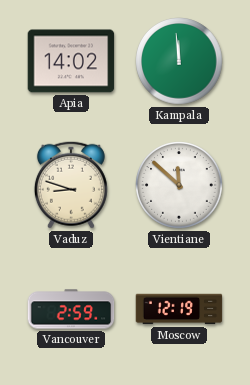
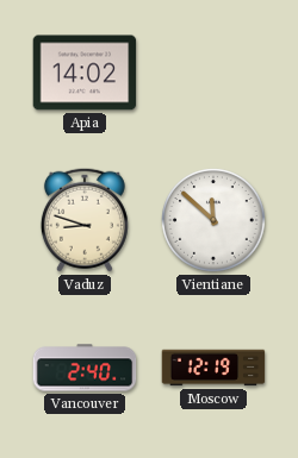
Kampala: 11:59 -> none
Vancouver: 2:59 -> 2:40
